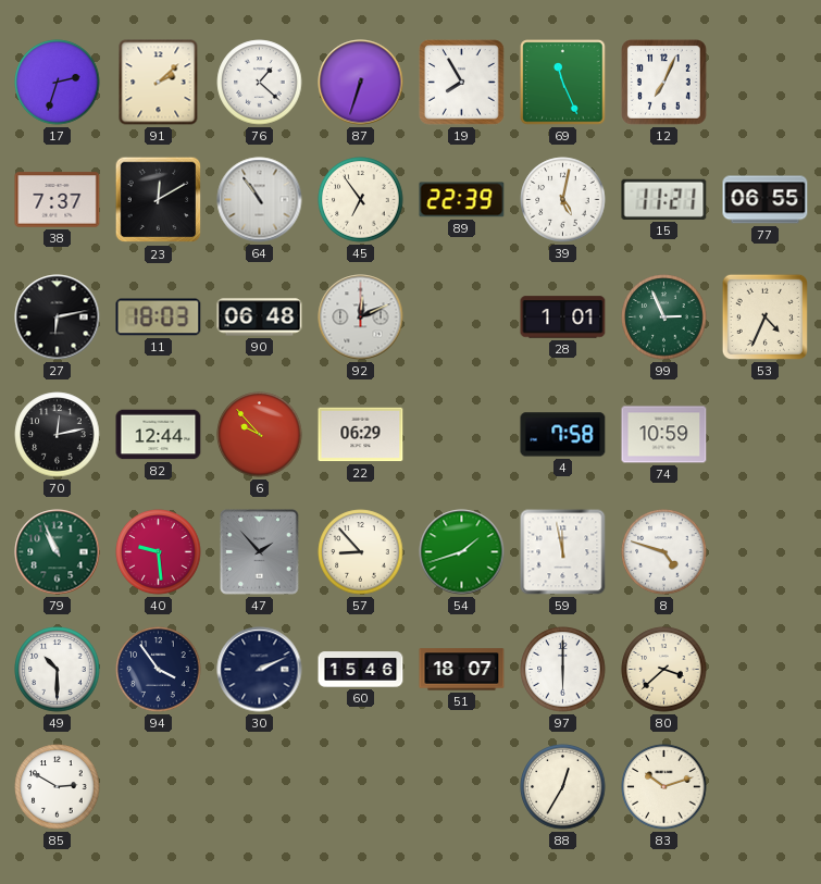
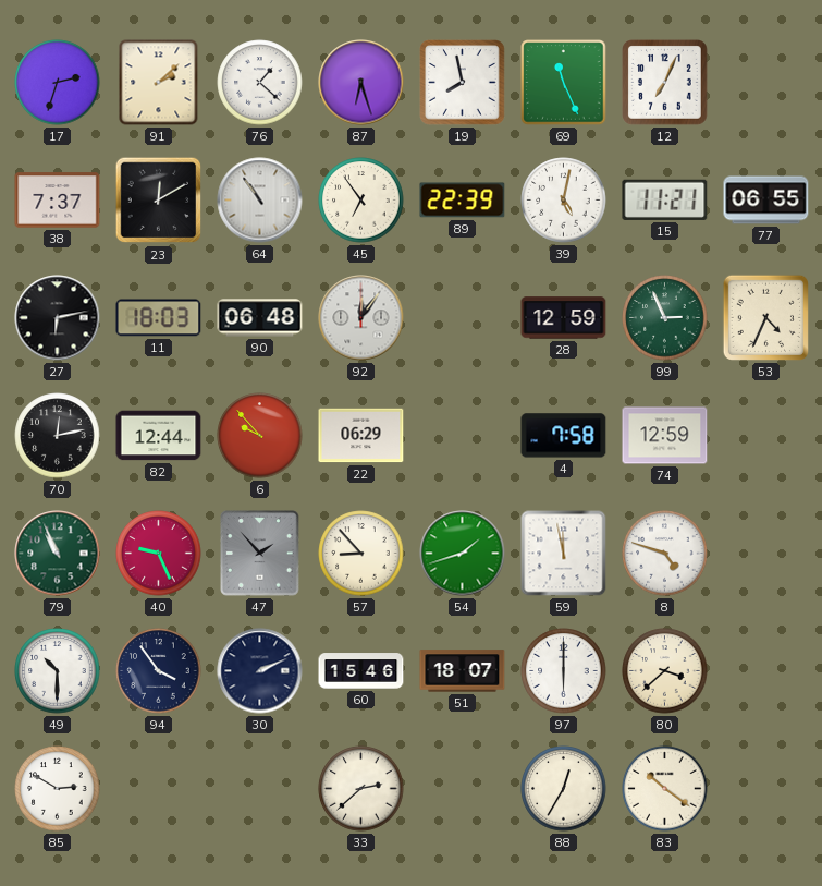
87: 6:33 -> 6:27
19: 7:55 -> 7:58
92: 12:11 -> 12:06
28: 1:01 -> 12:59
74: 10:59 -> 12:59
40: 9:29 -> 9:26
33: none -> 2:38
83: 10:12 -> 10:21
